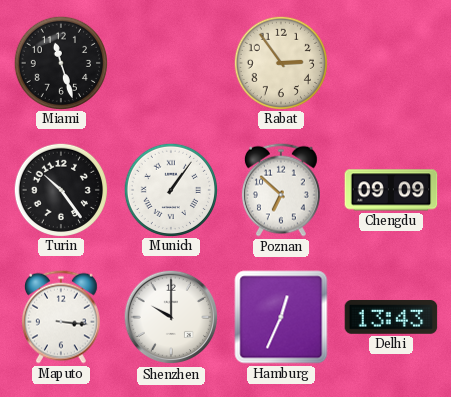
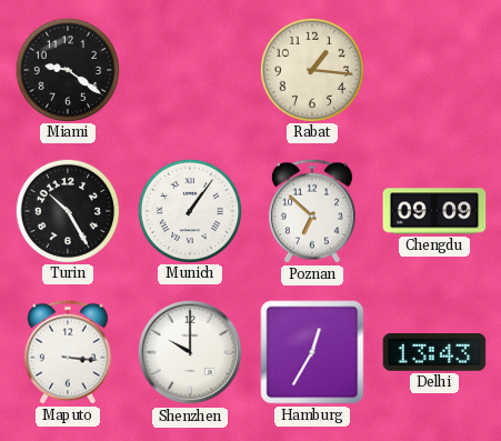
Miami: 11:27 -> 9:21
Rabat: 2:54 -> 1:16
Turin: 10:24 -> 10:25
Hamburg: 12:34 -> 12:35
